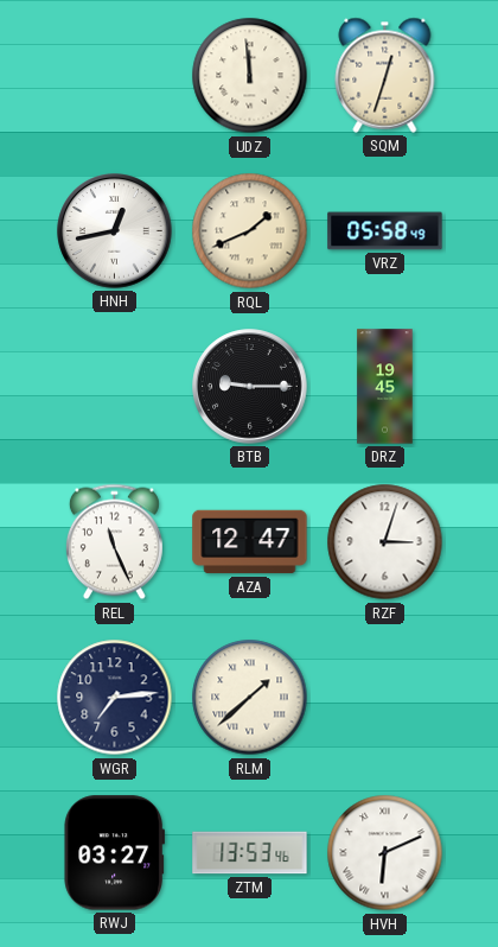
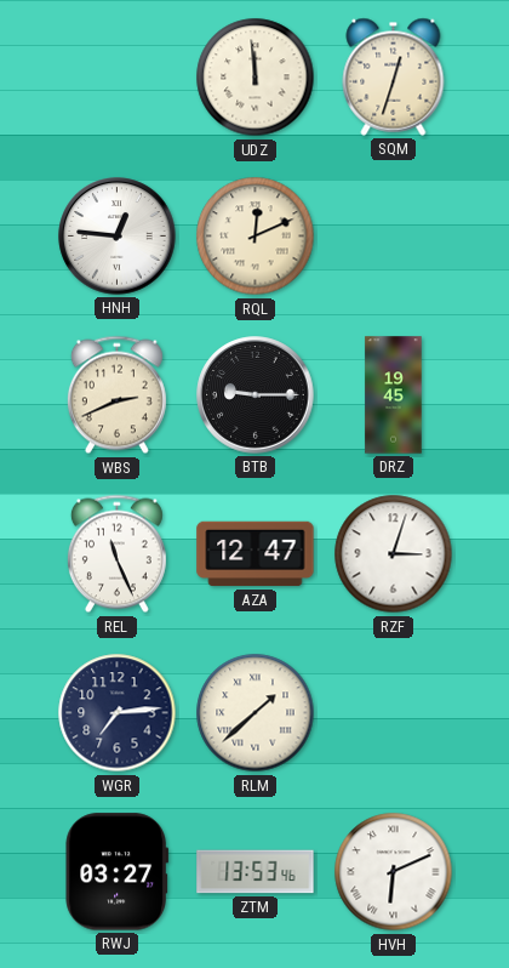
HNH: 12:43 -> 12:46
RQL: 1:41 -> 12:11
VRZ: 05:58 -> none
WBS: none -> 2:41
